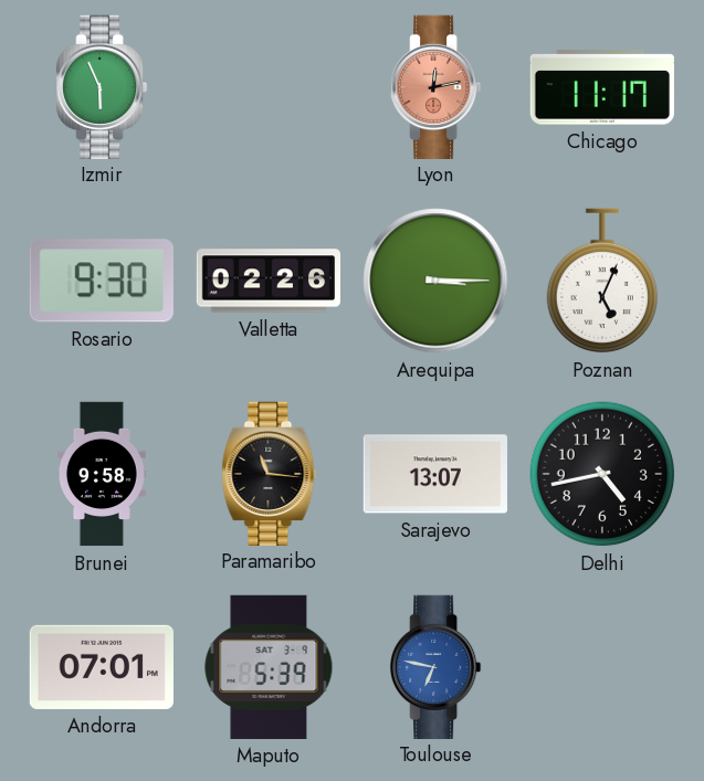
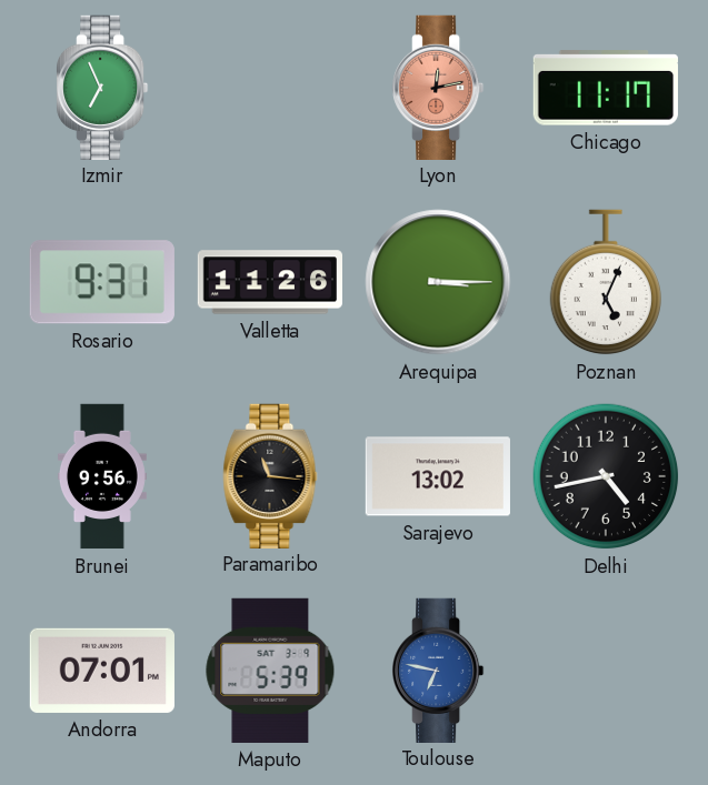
Izmir: 5:56 -> 6:56
Rosario: 9:30 -> 9:31
Valletta: 02:26 -> 11:26
Brunei: 9:58 -> 9:56
Sarajevo: 13:07 -> 13:02
